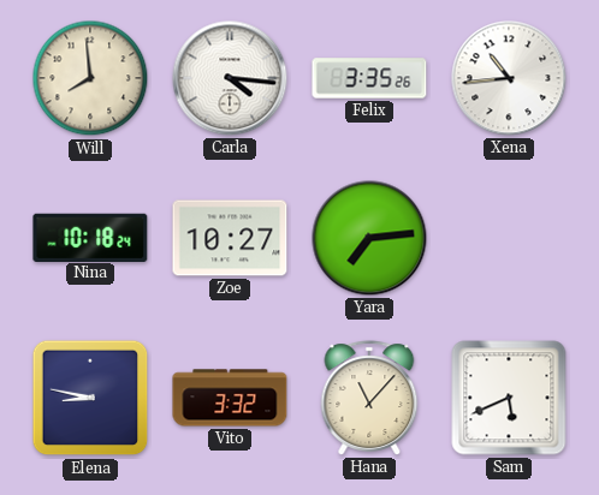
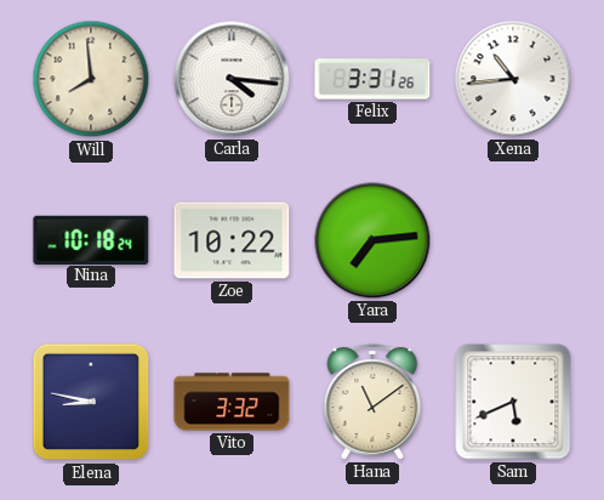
Felix: 3:35 -> 3:31
Zoe: 10:27 -> 10:22
Hana: 11:07 -> 11:09
